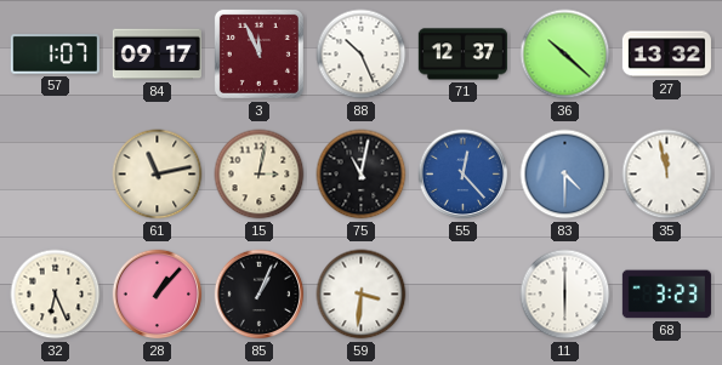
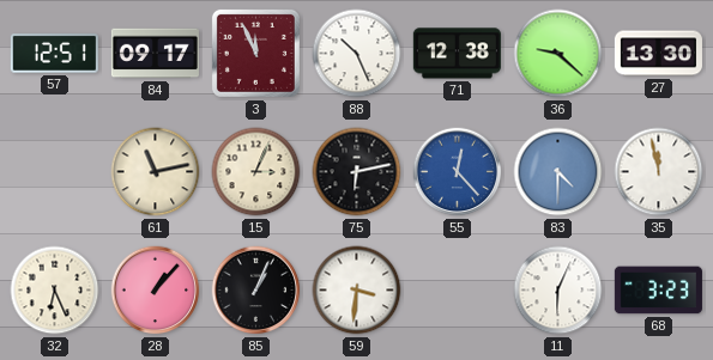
57: 1:07 -> 12:51
71: 12:37 -> 12:38
36: 10:22 -> 9:22
27: 13:32 -> 13:30
15: 3:02 -> 3:04
75: 11:02 -> 6:13
11: 6:00 -> 6:04
